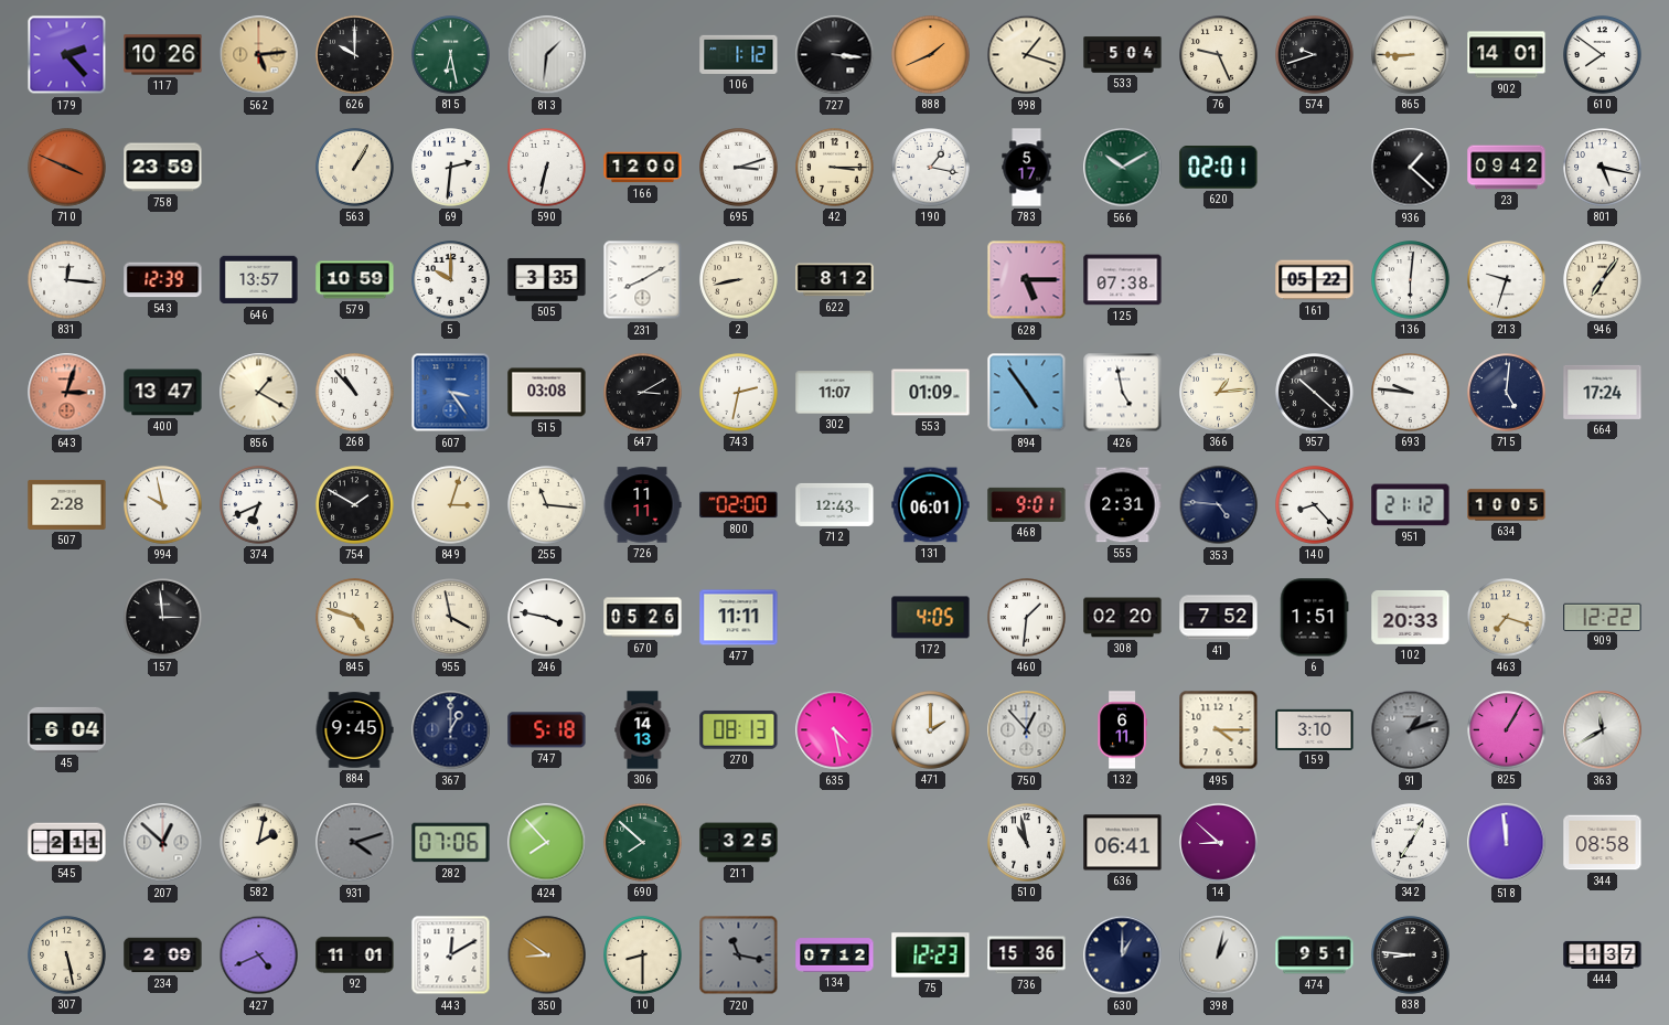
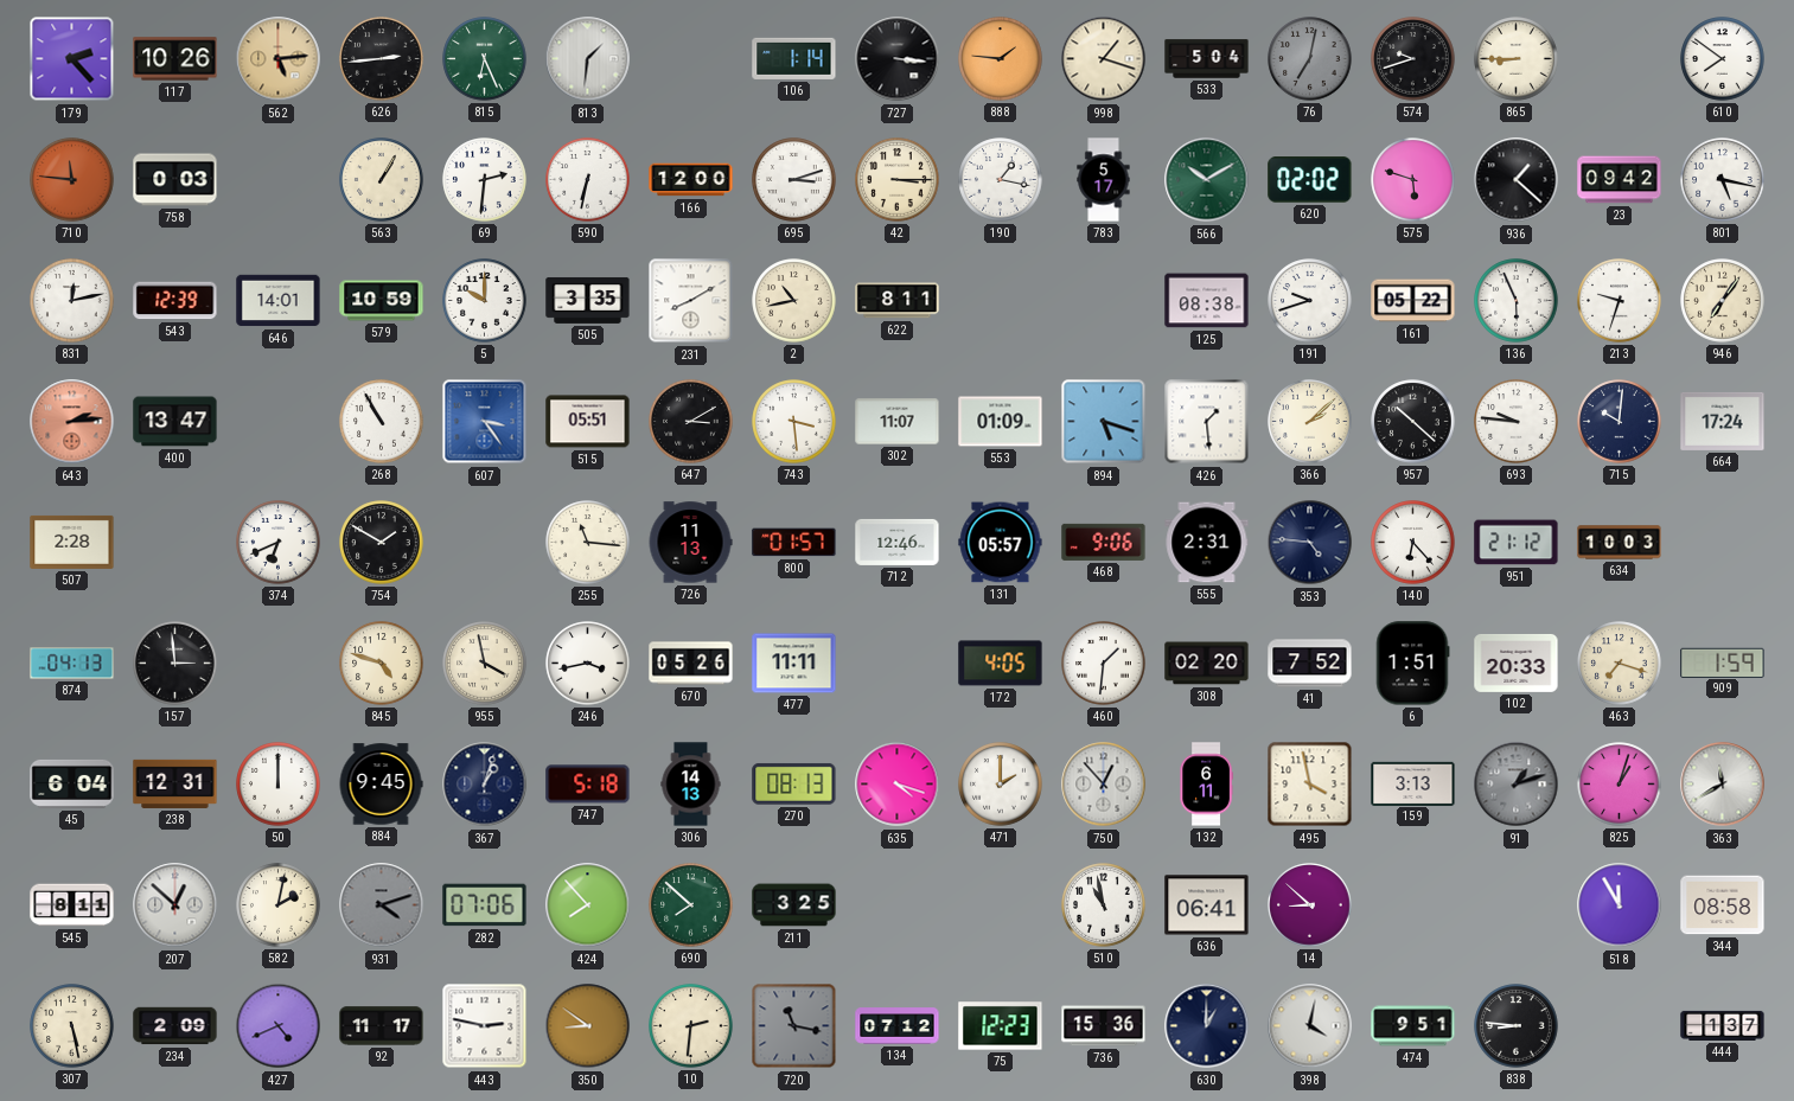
626: 10:00 -> 2:44
815: 6:28 -> 6:26
106: 1:12 -> 1:14
888: 1:41 -> 1:46
76: 9:26 -> 7:02
76 dial: cream -> grey
902: 14:01 -> none
710: 3:49 -> 11:46
758: 23:59 -> 0:03
620: 02:01 -> 02:02
575: none -> 5:48
831: 12:16 -> 12:13
646: 13:57 -> 14:01
2: 8:43 -> 10:43
622: 8:12 -> 8:11
628: 5:15 -> none
125: 07:38 -> 08:38
191: none -> 9:42
136: 6:01 -> 5:56
643: 3:03 -> 2:14
856: 1:20 -> none
268: 10:53 -> 10:55
515: 03:08 -> 05:51
743: 2:32 -> 3:29
894: 4:54 -> 5:18
426: 4:58 -> 1:29
366: 1:14 -> 2:08
715: 5:01 -> 10:01
994: 9:58 -> none
849: 3:03 -> none
726: 11:11 -> 11:13
800: 02:00 -> 01:57
712: 12:43 -> 12:46
131: 06:01 -> 05:57
468: 9:01 -> 9:06
140: 8:23 -> 6:23
634: 10:05 -> 10:03
874: none -> 04:13
246: 3:47 -> 3:43
909: 12:22 -> 1:59
238: none -> 12:31
50: none -> 12:00
367: 1:00 -> 1:03
635: 4:28 -> 4:18
495: 4:15 -> 3:58
159: 3:10 -> 3:13
825: 1:05 -> 1:03
545: 2:11 -> 8:11
342: 7:05 -> none
518: 11:59 -> 11:55
92: 11:01 -> 11:17
443: 12:10 -> 2:47
10: 8:30 -> 2:31
398: 1:02 -> 4:02
